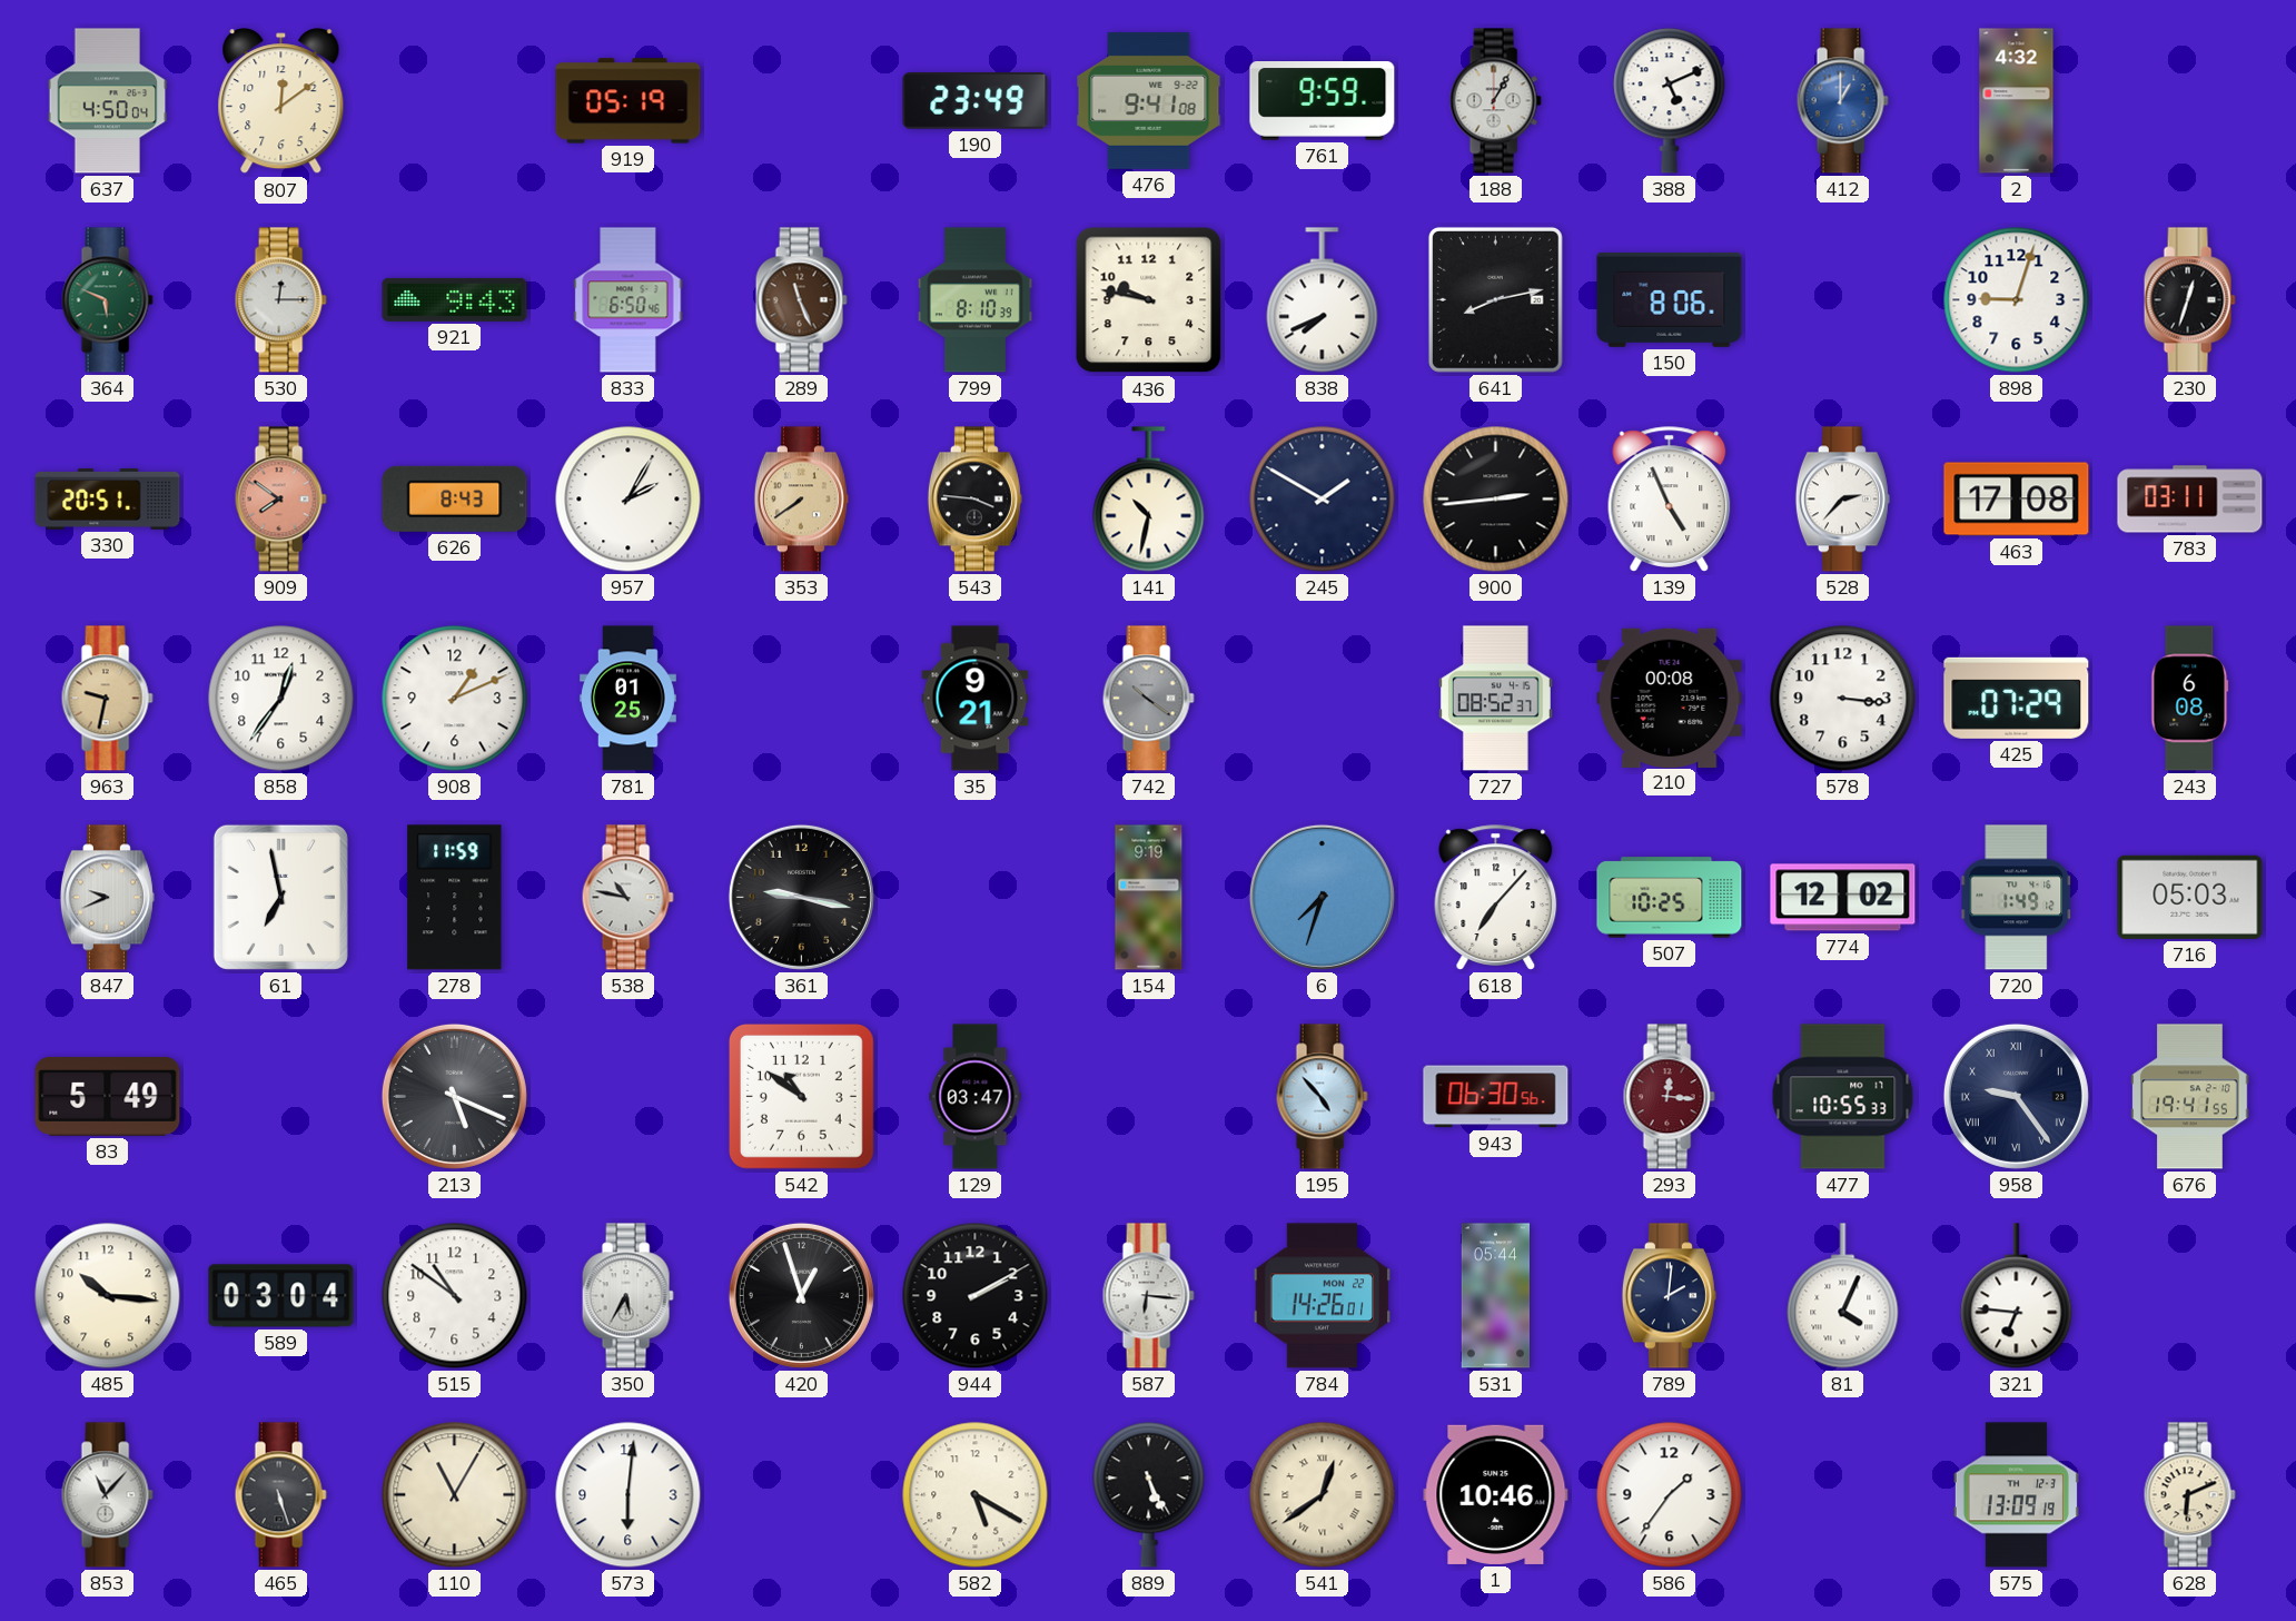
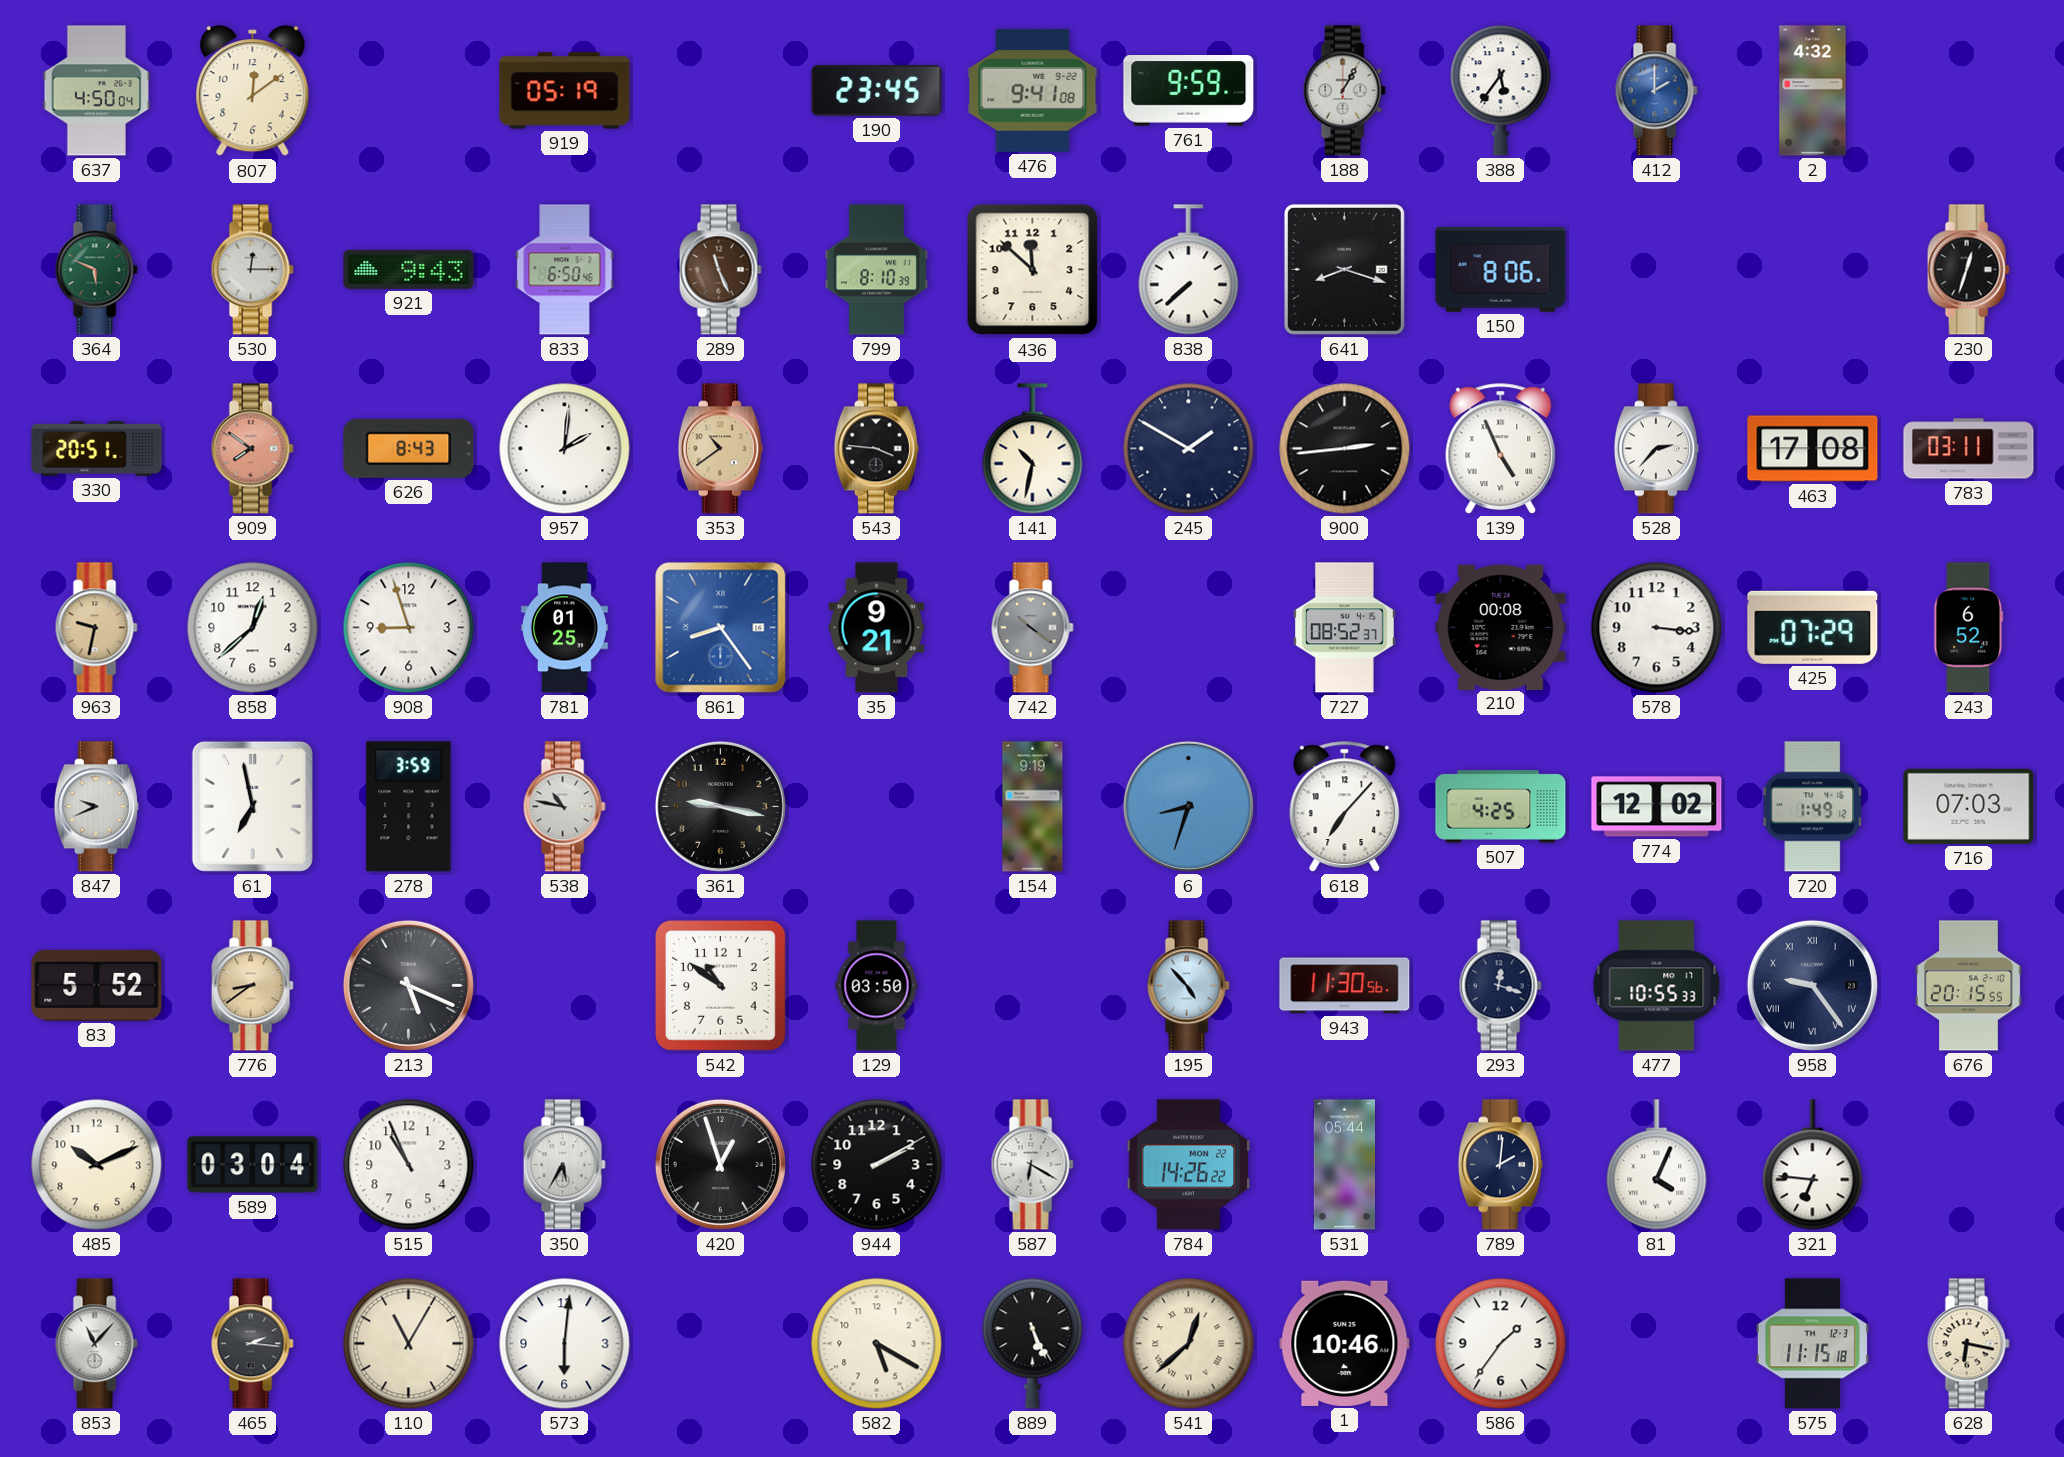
190: 23:49 -> 23:45
388: 5:11 -> 5:36
412: 1:00 -> 2:00
436: 9:47 -> 11:52
838: 7:41 -> 7:38
641: 8:13 -> 8:18
898: 9:03 -> none
957: 2:05 -> 2:01
353: 7:39 -> 10:39
858: 12:36 -> 12:38
908: 1:11 -> 8:57
861: none -> 8:24
243: 6:08 -> 6:52
278: 11:59 -> 3:59
6: 7:33 -> 8:33
507: 10:25 -> 4:25
716: 05:03 -> 07:03
83: 5:49 -> 5:52
776: none -> 8:39
129: 03:47 -> 03:50
943: 06:30 -> 11:30
293: 12:16 -> 12:18
293 dial: burgundy -> navy
676: 19:41 -> 20:15
485: 10:16 -> 10:11
515: 10:51 -> 10:56
587: 6:16 -> 6:20
784: 14:26:01 -> 14:26:22
465: 5:27 -> 2:16
541: 12:39 -> 12:38
575: 13:09 -> 11:15
628: 6:11 -> 6:17
